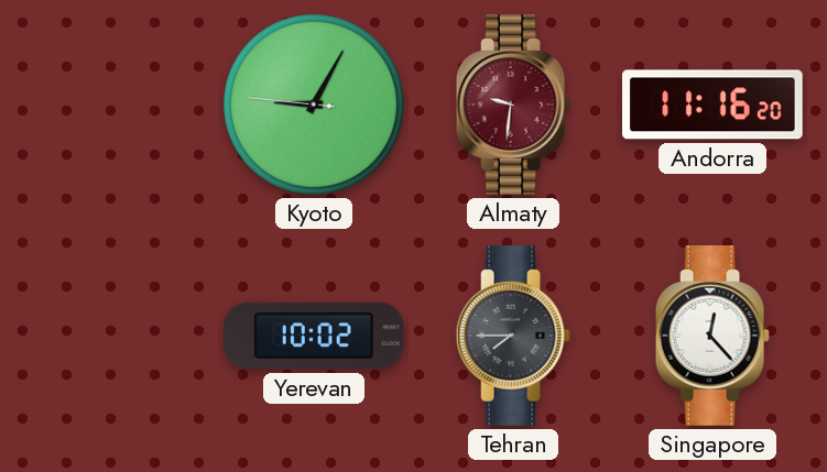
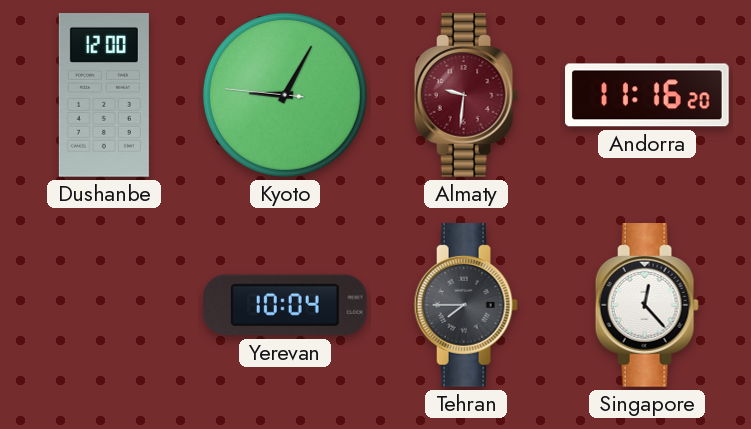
Dushanbe: none -> 12:00
Yerevan: 10:02 -> 10:04
